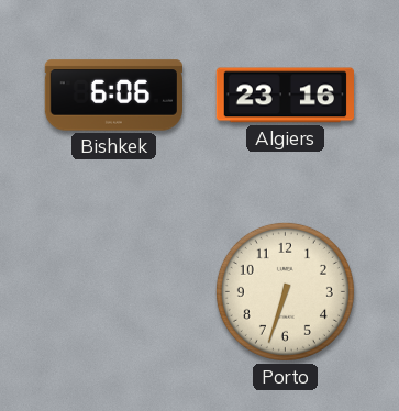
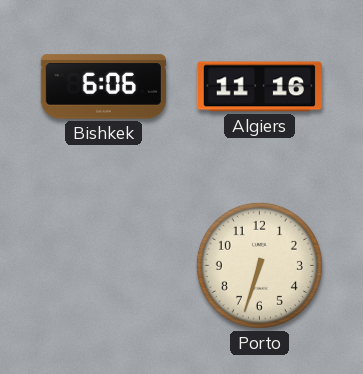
Algiers: 23:16 -> 11:16
